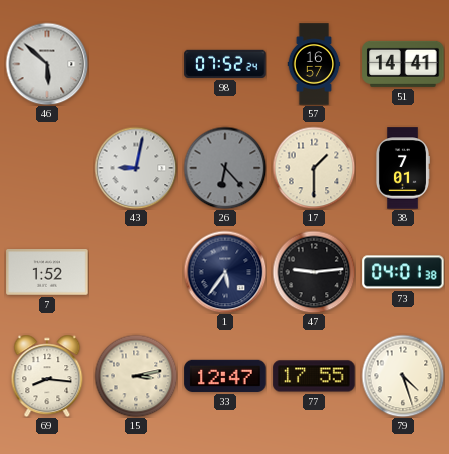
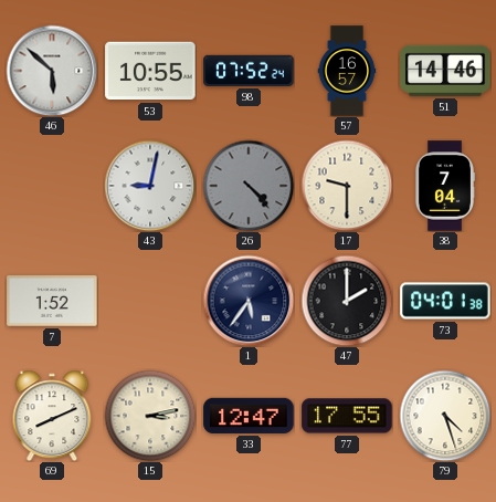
53: none -> 10:55
51: 14:41 -> 14:46
26: 6:23 -> 4:23
17: 1:30 -> 9:30
38: 7:01 -> 7:04
47: 9:14 -> 2:00
69: 8:16 -> 8:11
